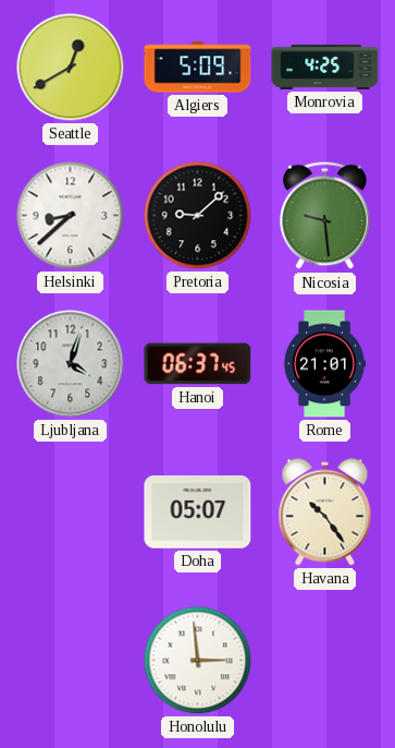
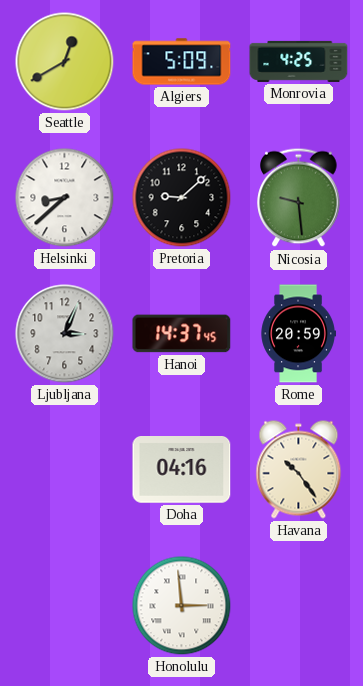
Ljubljana: 4:03 -> 3:04
Hanoi: 06:37 -> 14:37
Rome: 21:01 -> 20:59
Doha: 05:07 -> 04:16
